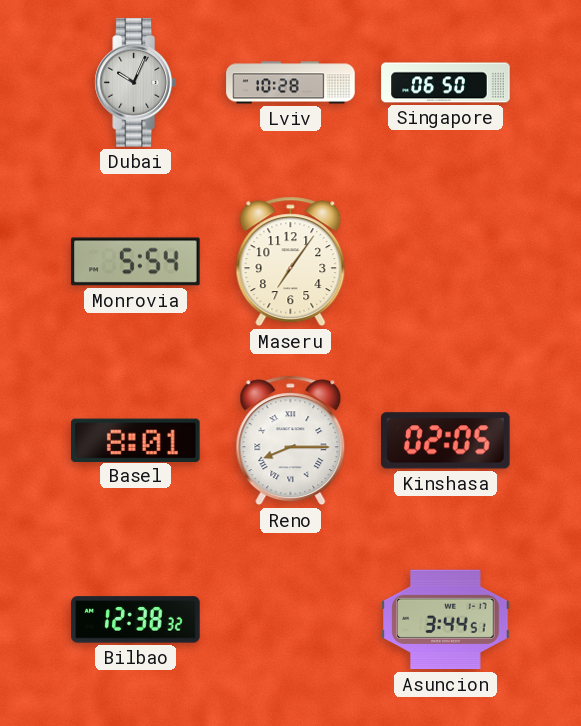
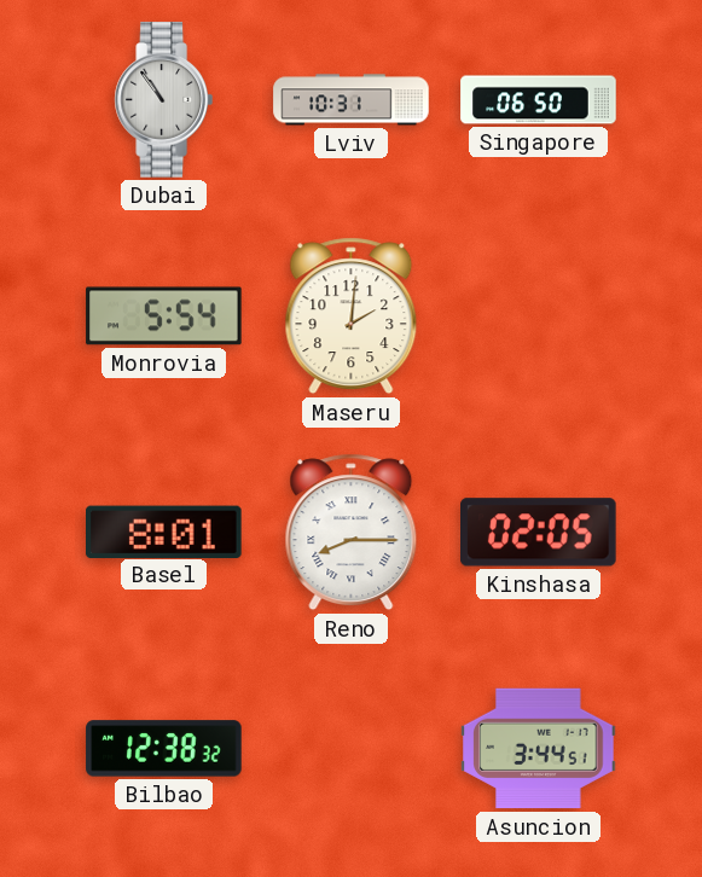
Dubai: 10:04 -> 10:54
Lviv: 10:28 -> 10:31
Maseru: 7:06 -> 2:01
